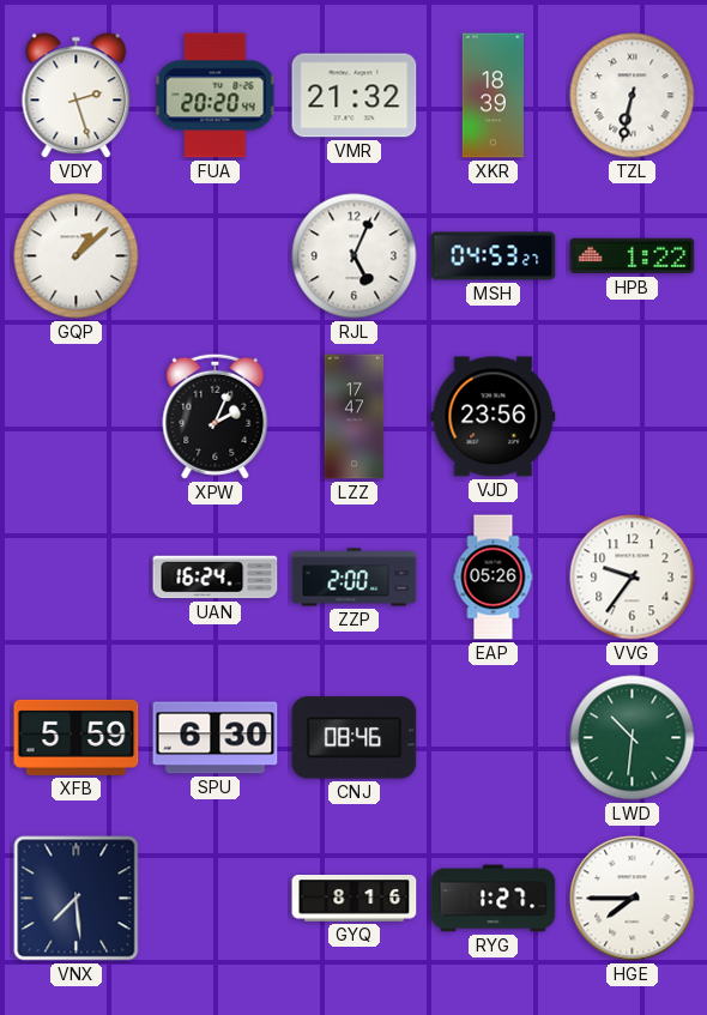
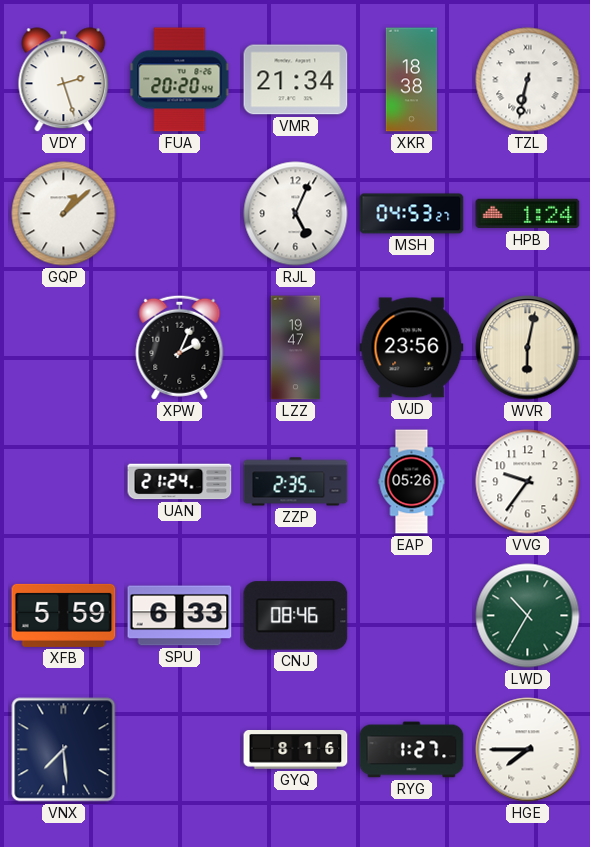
VMR: 21:32 -> 21:34
XKR: 18:39 -> 18:38
HPB: 1:22 -> 1:24
LZZ: 17:47 -> 19:47
WVR: none -> 6:02
UAN: 16:24 -> 21:24
ZZP: 2:00 -> 2:35
SPU: 6:30 -> 6:33
LWD: 10:31 -> 10:35
